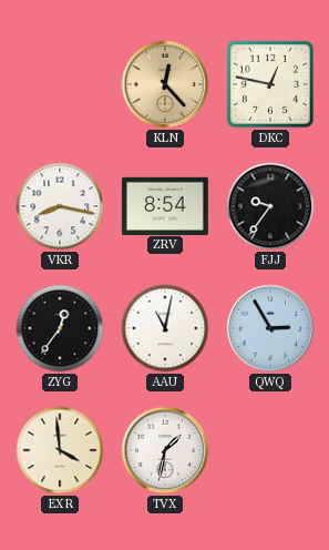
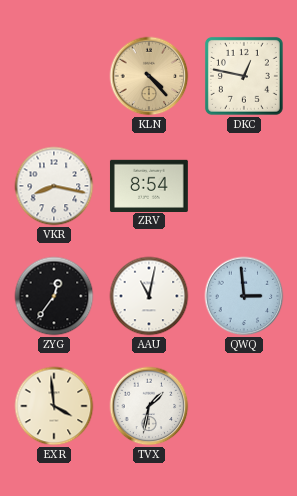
KLN: 12:23 -> 4:23
FJJ: 9:36 -> none
QWQ: 2:55 -> 2:59
